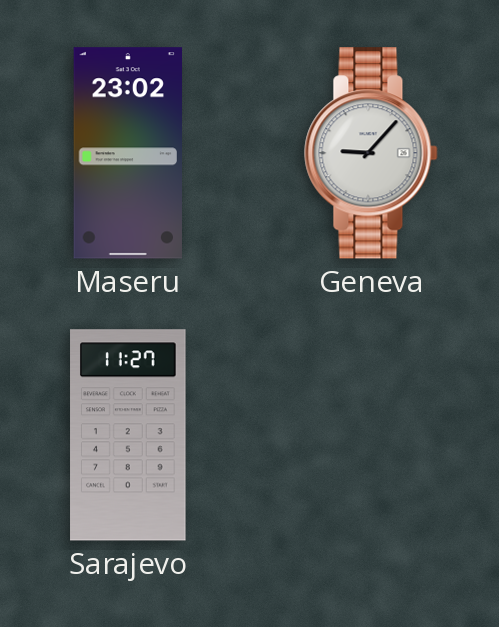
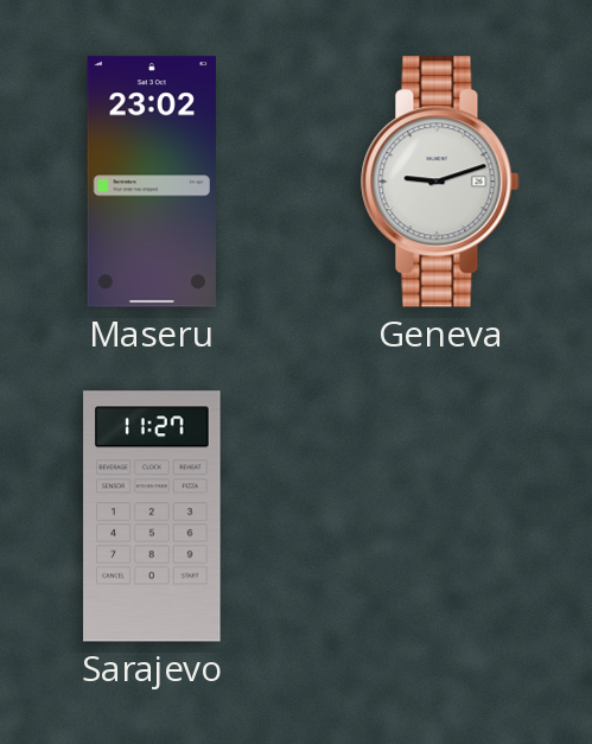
Geneva: 9:07 -> 9:12
